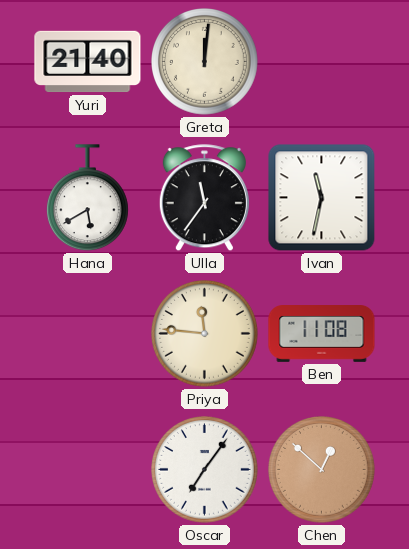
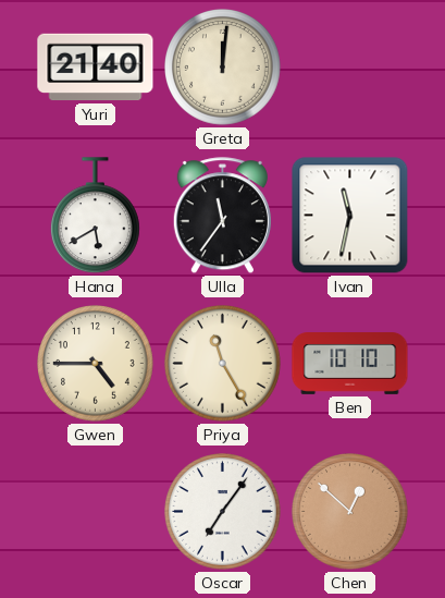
Gwen: none -> 4:45
Priya: 11:46 -> 11:25
Ben: 11:08 -> 10:10
